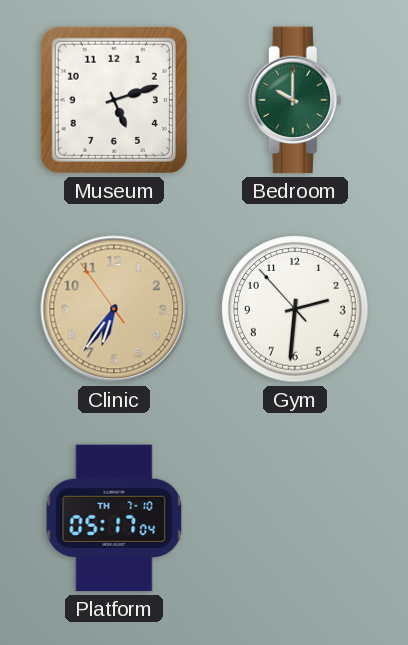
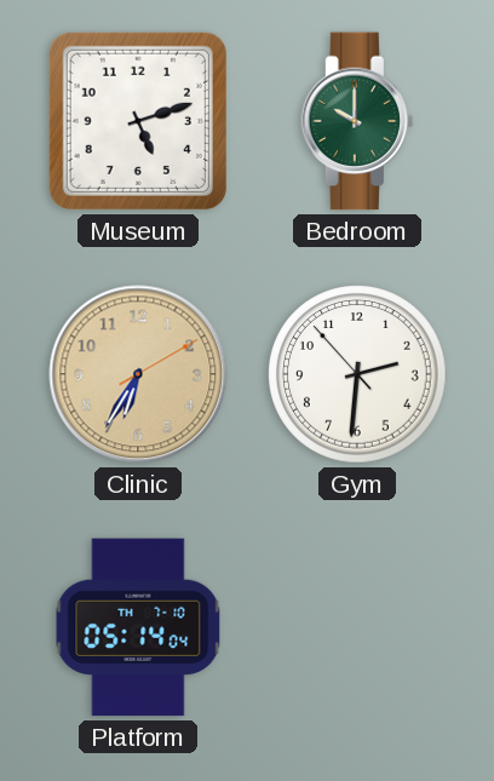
Clinic: 6:35:54 -> 6:35:10
Platform: 05:17 -> 05:14
